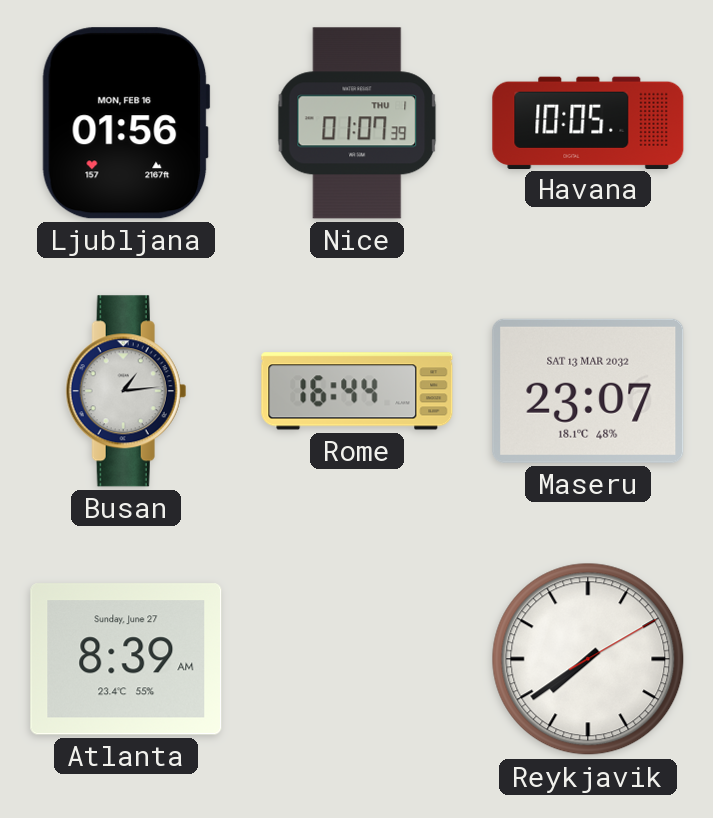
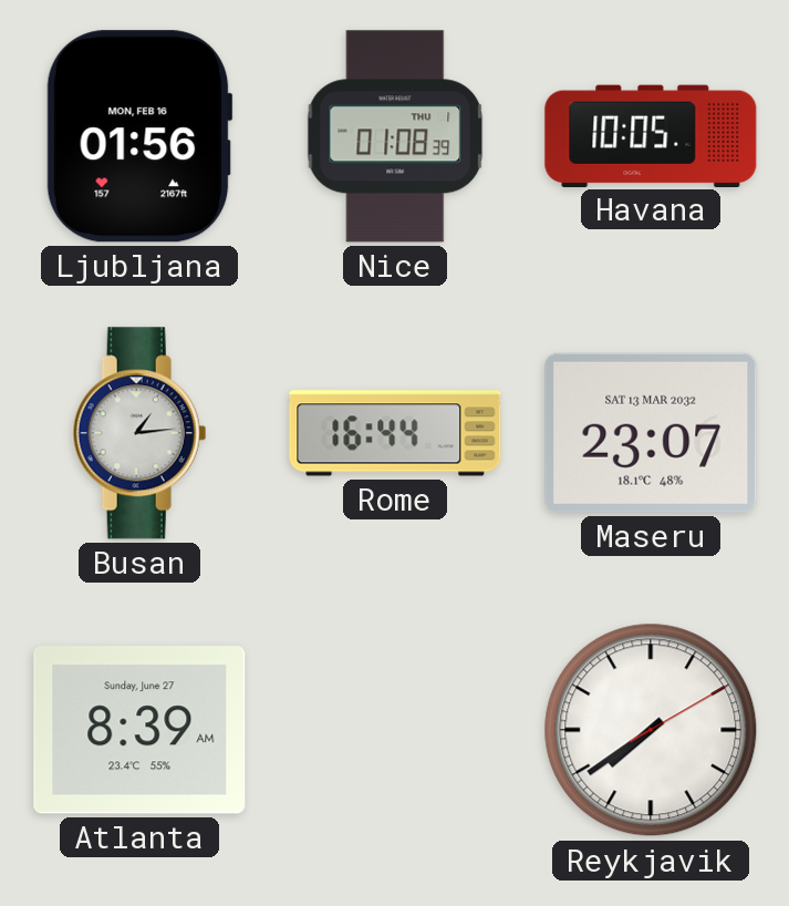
Nice: 01:07 -> 01:08
